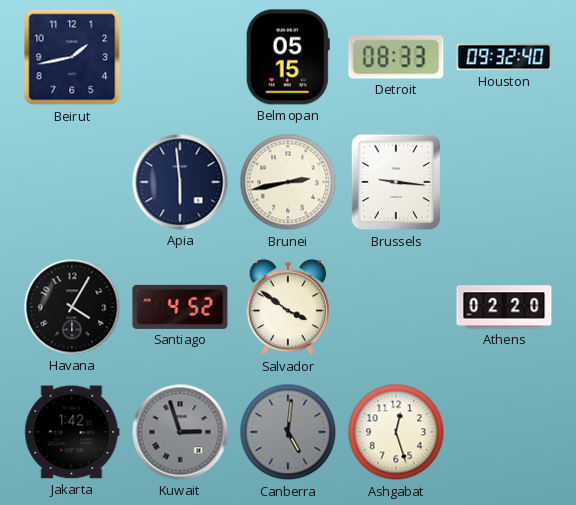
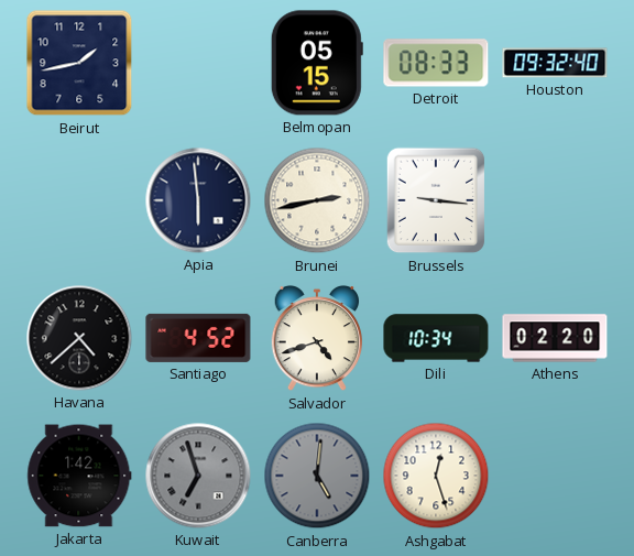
Havana: 4:05 -> 4:38
Salvador: 3:51 -> 4:42
Dili: none -> 10:34
Kuwait: 2:57 -> 6:57
